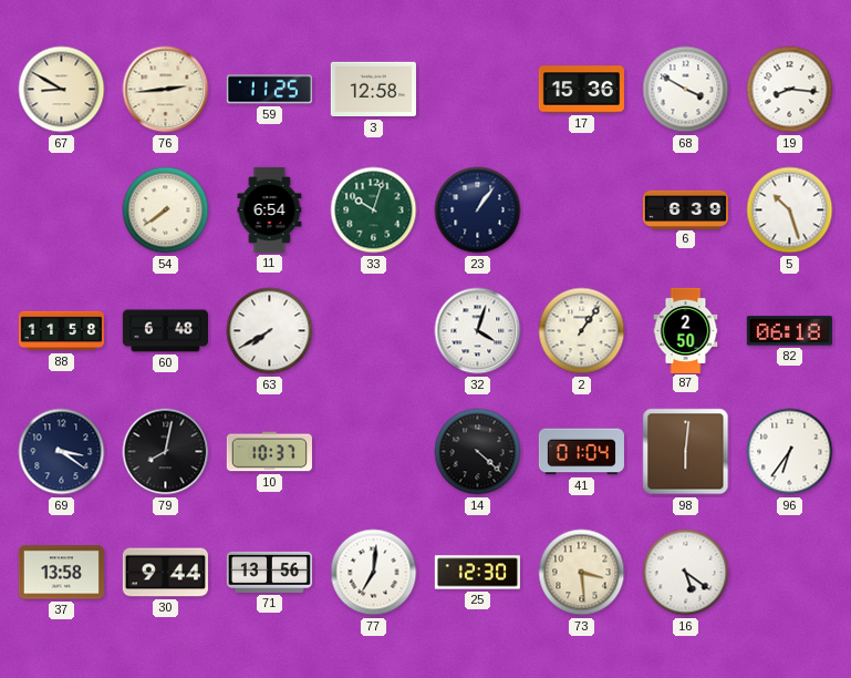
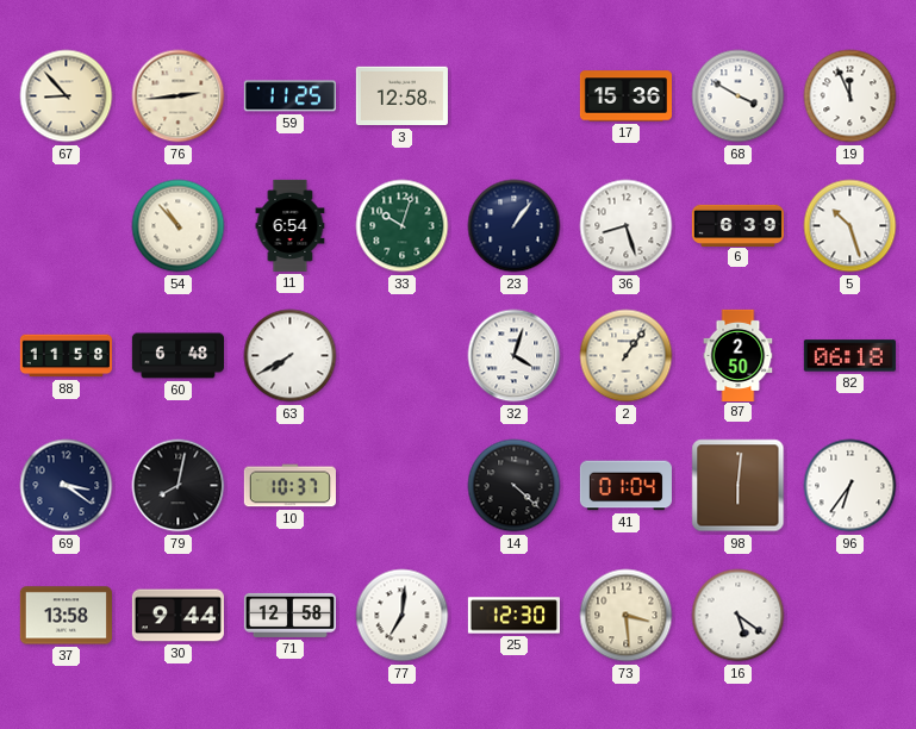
67: 8:50 -> 8:53
19: 8:16 -> 11:56
54: 7:39 -> 10:53
36: none -> 8:27
71: 13:56 -> 12:58
